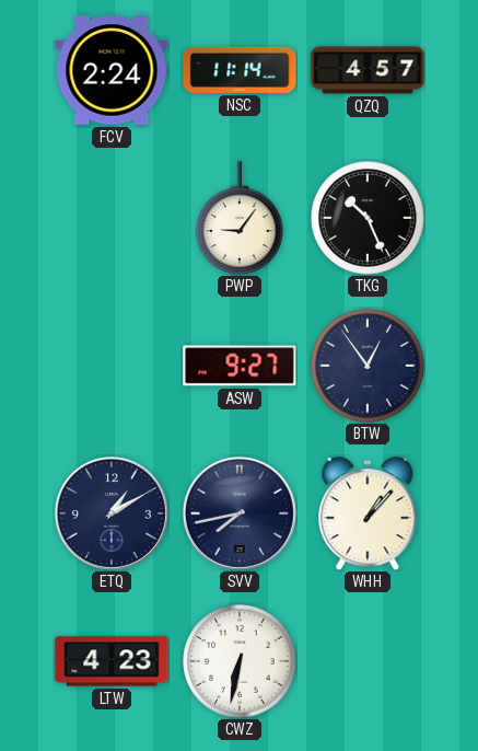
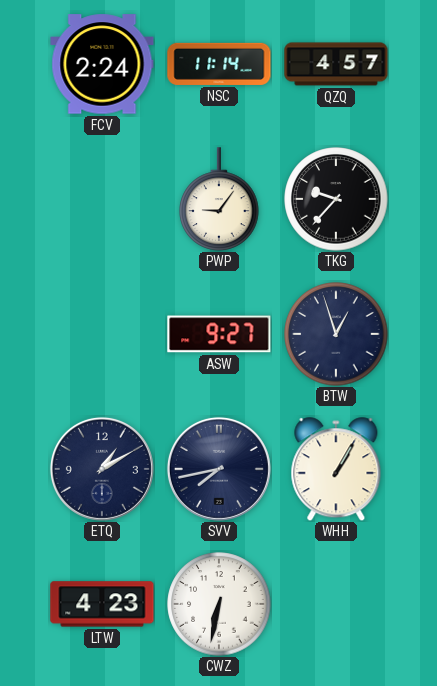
TKG: 10:26 -> 9:37
BTW: 12:54 -> 12:57
WHH: 1:07 -> 1:05
